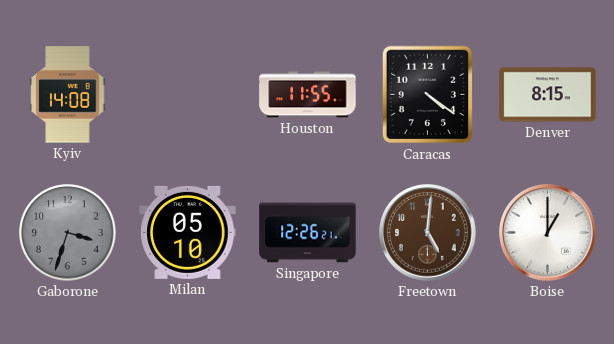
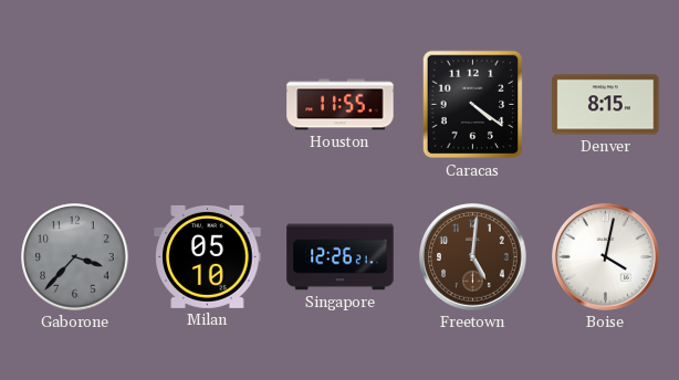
Kyiv: 14:08 -> none
Gaborone: 3:33 -> 3:37
Boise: 1:00 -> 4:02
